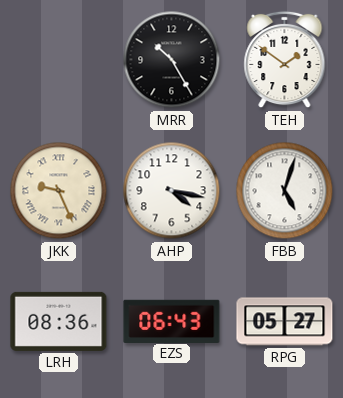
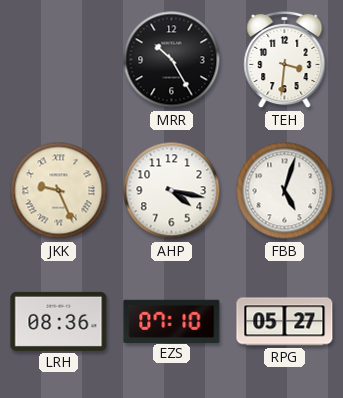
TEH: 1:51 -> 3:31
EZS: 06:43 -> 07:10
